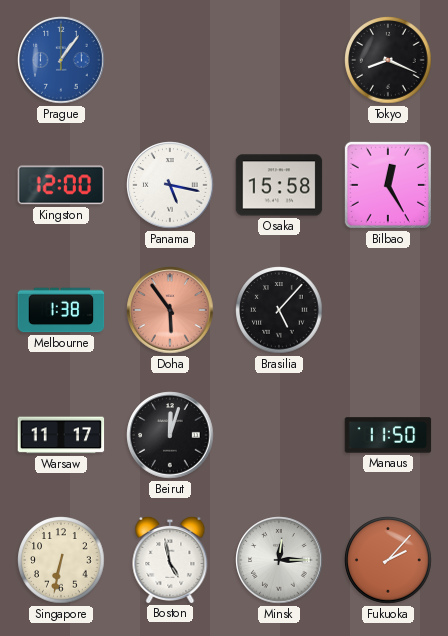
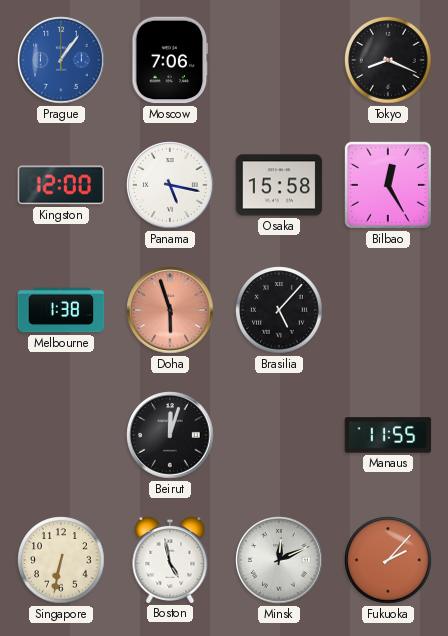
Moscow: none -> 7:06
Doha: 5:54 -> 5:57
Warsaw: 11:17 -> none
Manaus: 11:50 -> 11:55
Minsk: 12:15 -> 12:11
